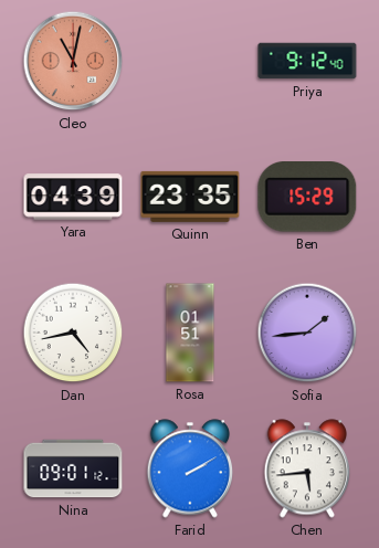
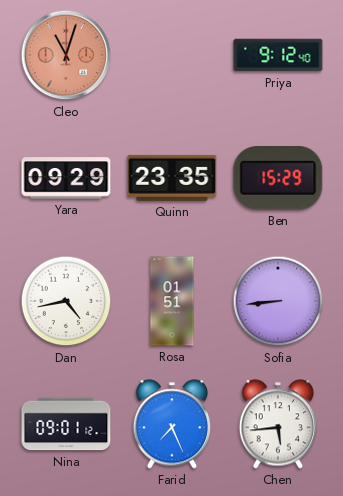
Cleo: 11:02 -> 11:03
Yara: 04:39 -> 09:29
Sofia: 1:44 -> 8:44
Farid: 2:10 -> 7:26
